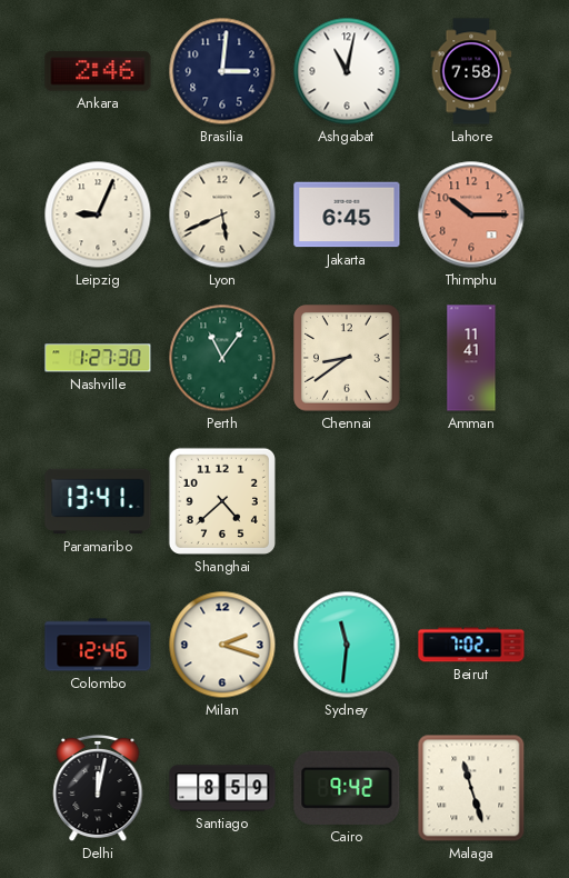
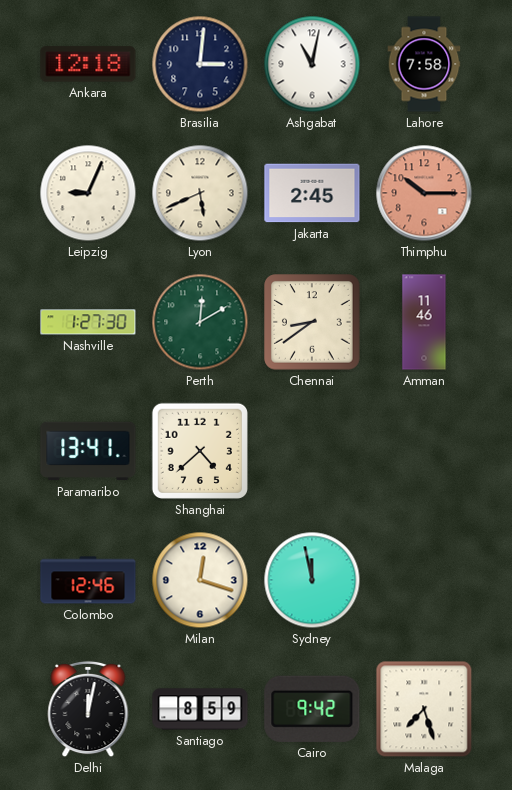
Ankara: 2:46 -> 12:18
Jakarta: 6:45 -> 2:45
Perth: 11:06 -> 12:10
Amman: 11:41 -> 11:46
Milan: 2:18 -> 12:18
Sydney: 11:31 -> 11:58
Beirut: 7:02 -> none
Malaga: 11:27 -> 7:27
